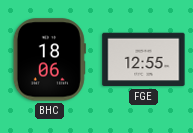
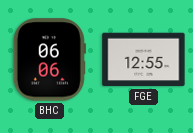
BHC: 18:06 -> 06:06
